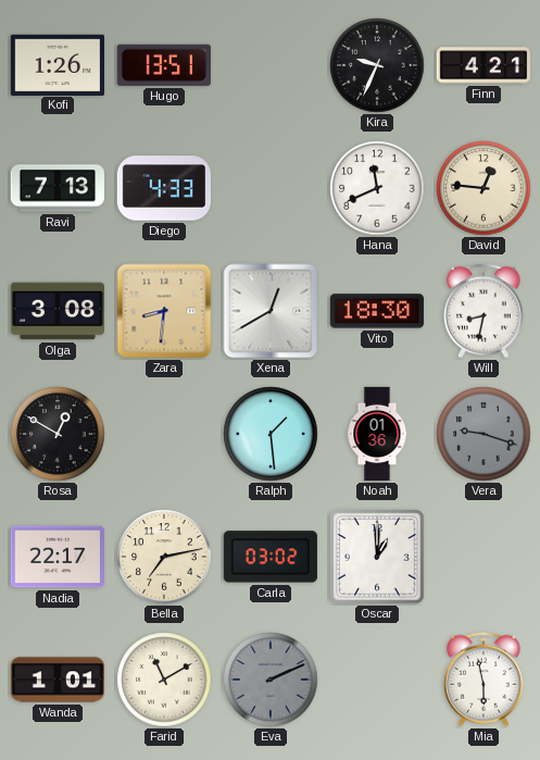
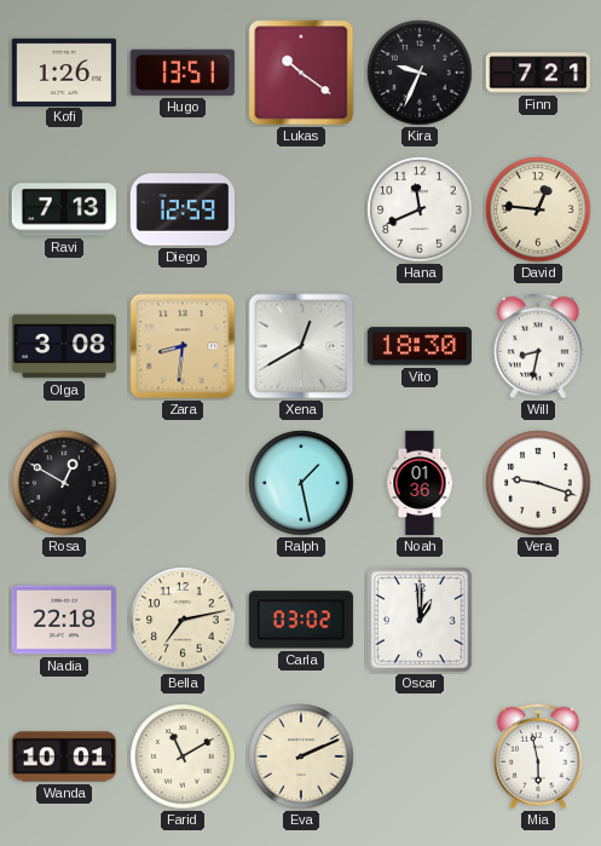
Lukas: none -> 10:21
Finn: 4:21 -> 7:21
Diego: 4:33 -> 12:59
Ralph: 1:29 -> 1:28
Vera dial: grey -> white
Nadia: 22:17 -> 22:18
Wanda: 1:01 -> 10:01
Eva dial: grey -> cream
